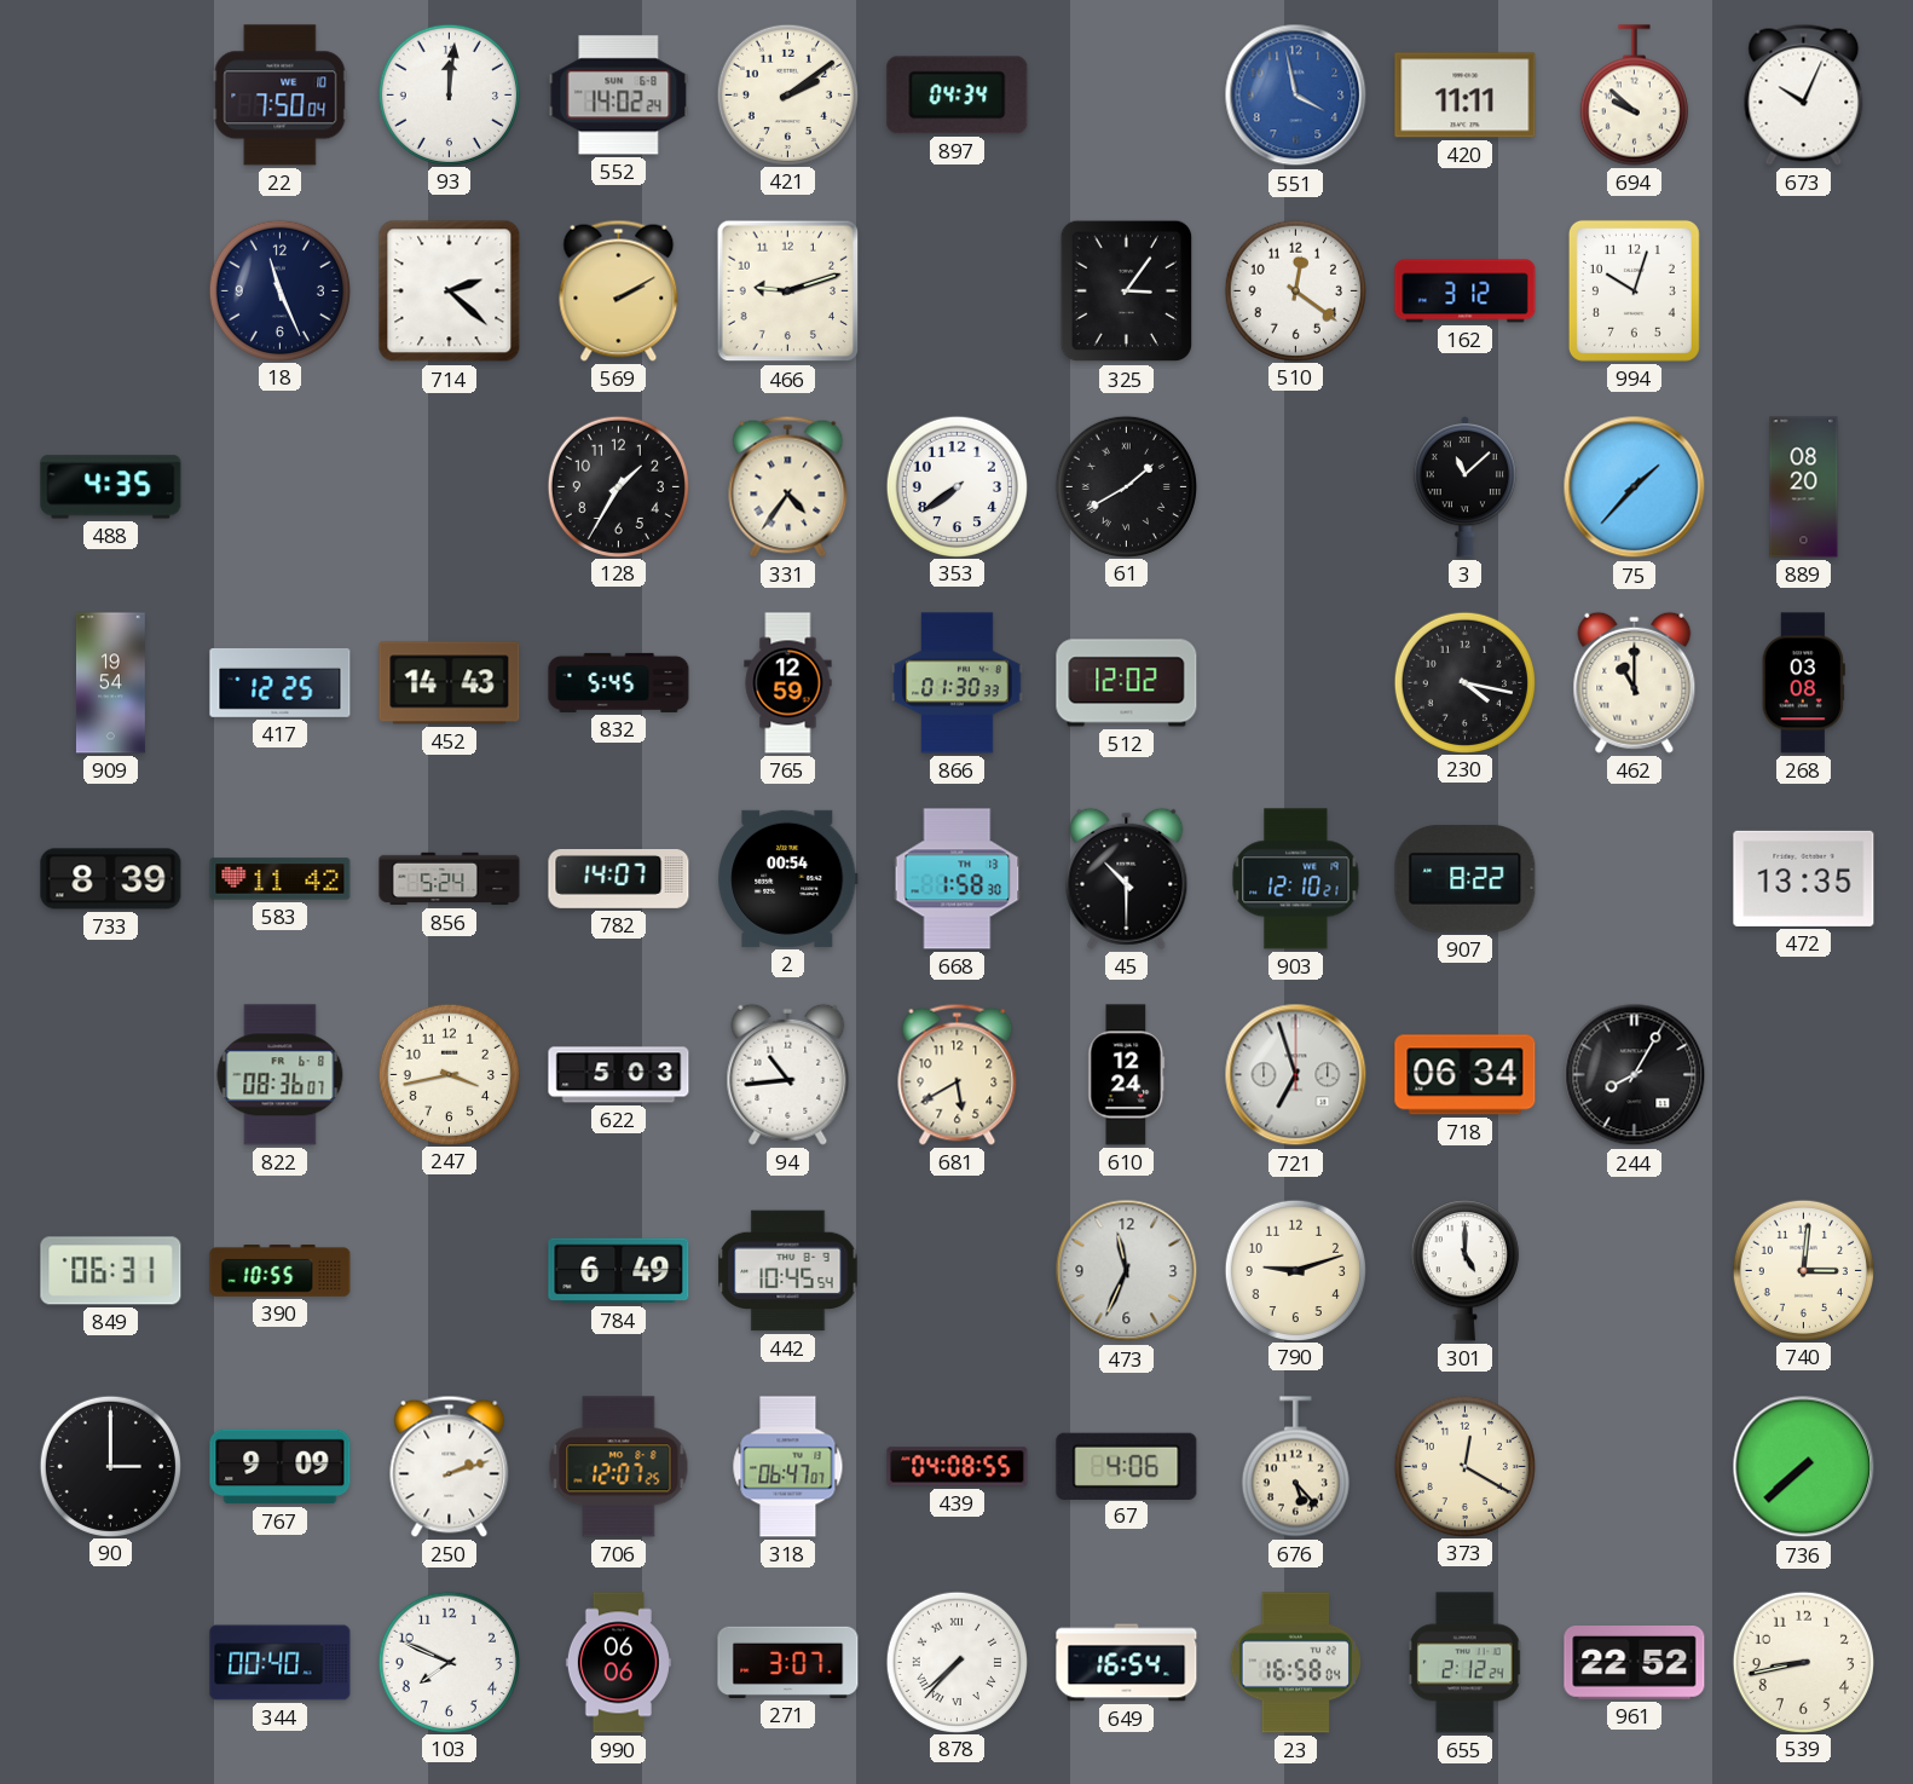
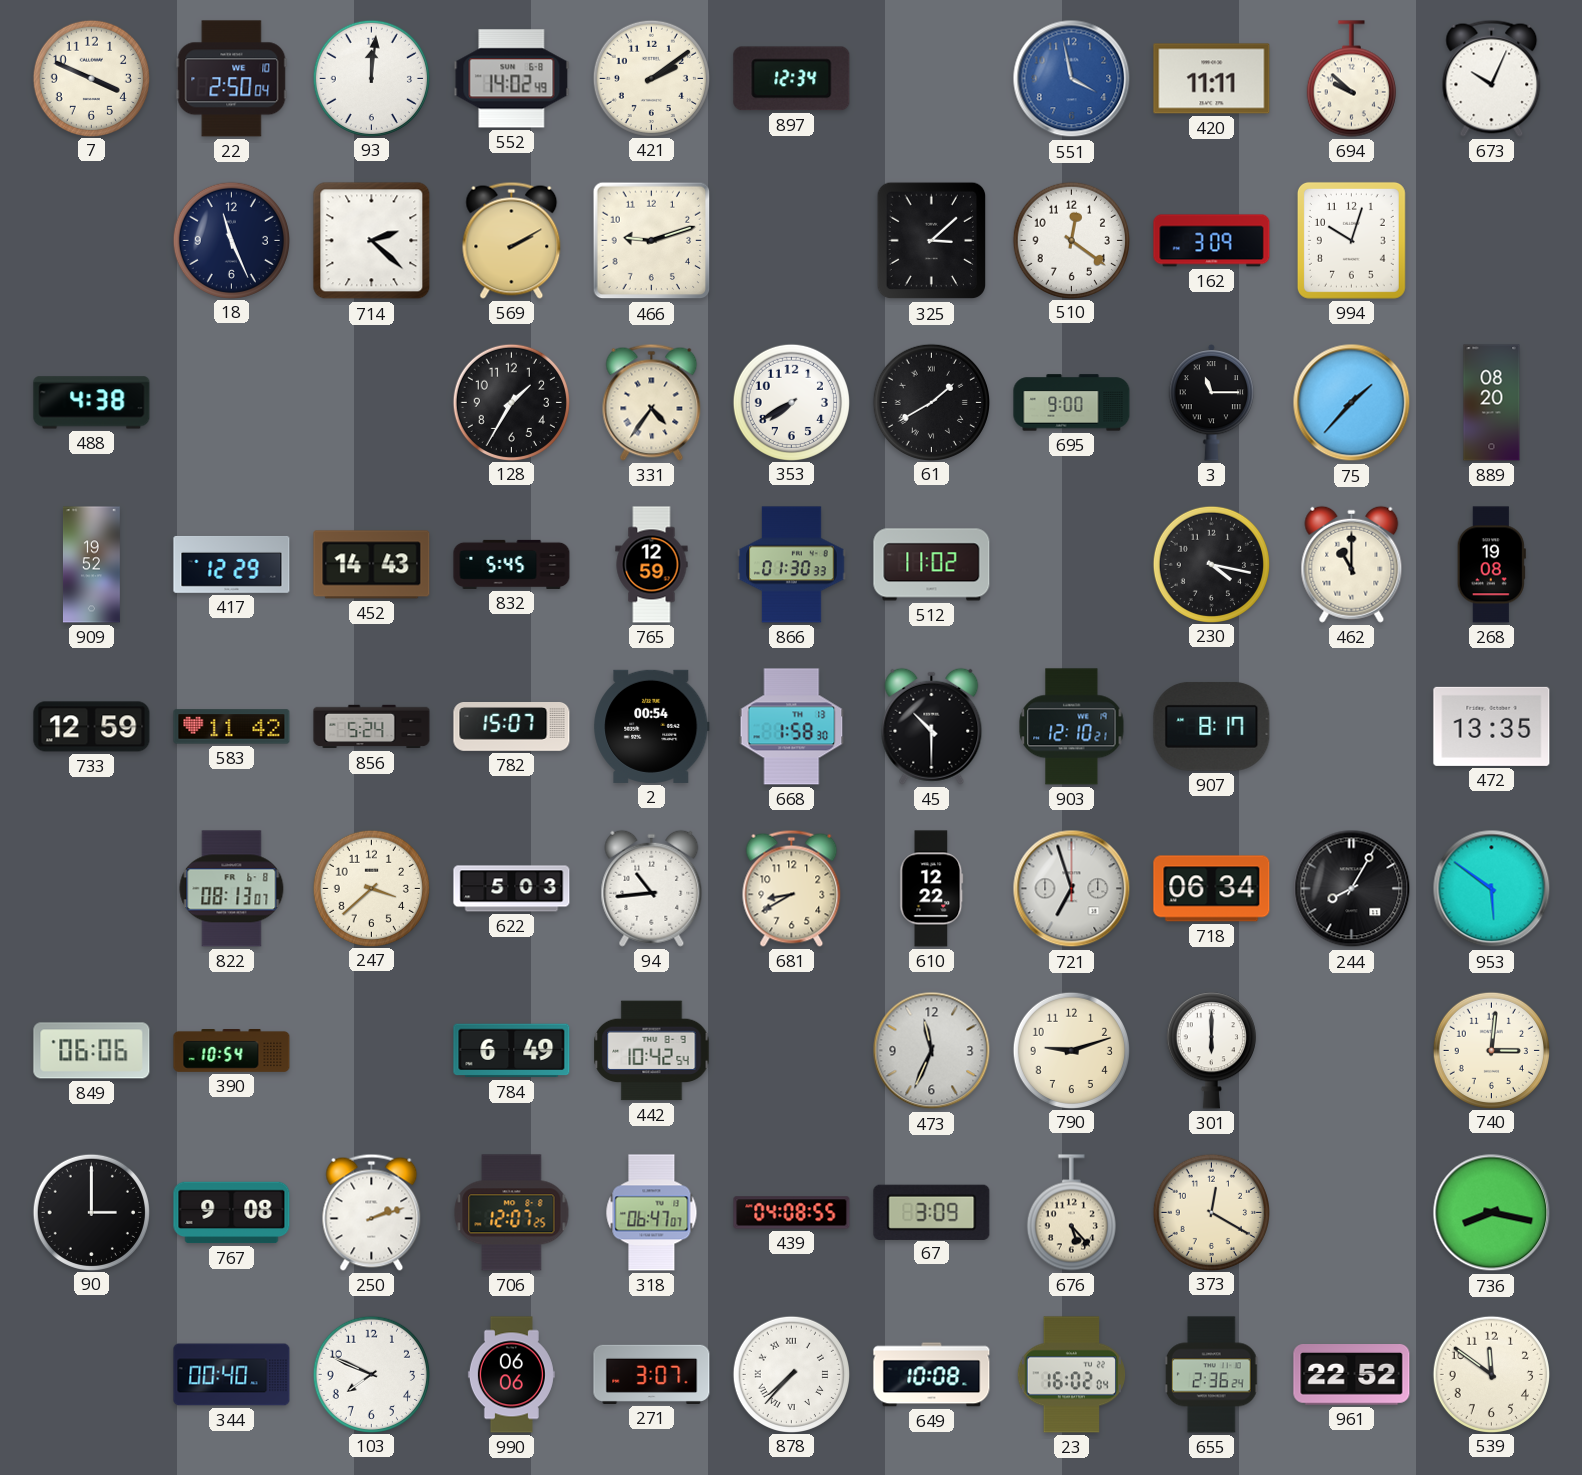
7: none -> 3:49
22: 7:50 -> 2:50
552: 14:02:24 -> 14:02:49
897: 04:34 -> 12:34
325: 3:06 -> 3:08
162: 3:12 -> 3:09
488: 4:35 -> 4:38
353: 7:39 -> 7:40
695: none -> 9:00
3: 11:08 -> 11:15
909: 19:54 -> 19:52
417: 12:25 -> 12:29
512: 12:02 -> 11:02
268: 03:08 -> 19:08
733: 8:39 -> 12:59
782: 14:07 -> 15:07
907: 8:22 -> 8:17
822: 08:36 -> 08:13
247: 3:43 -> 3:38
681: 5:40 -> 8:40
610: 12:24 -> 12:22
953: none -> 5:51
849: 06:31 -> 06:06
390: 10:55 -> 10:54
442: 10:45 -> 10:42
301: 5:00 -> 6:00
767: 9:09 -> 9:08
67: 4:06 -> 3:09
736: 7:38 -> 8:17
649: 16:54 -> 10:08
23: 16:58 -> 16:02
655: 2:12 -> 2:36
539: 8:43 -> 11:51
